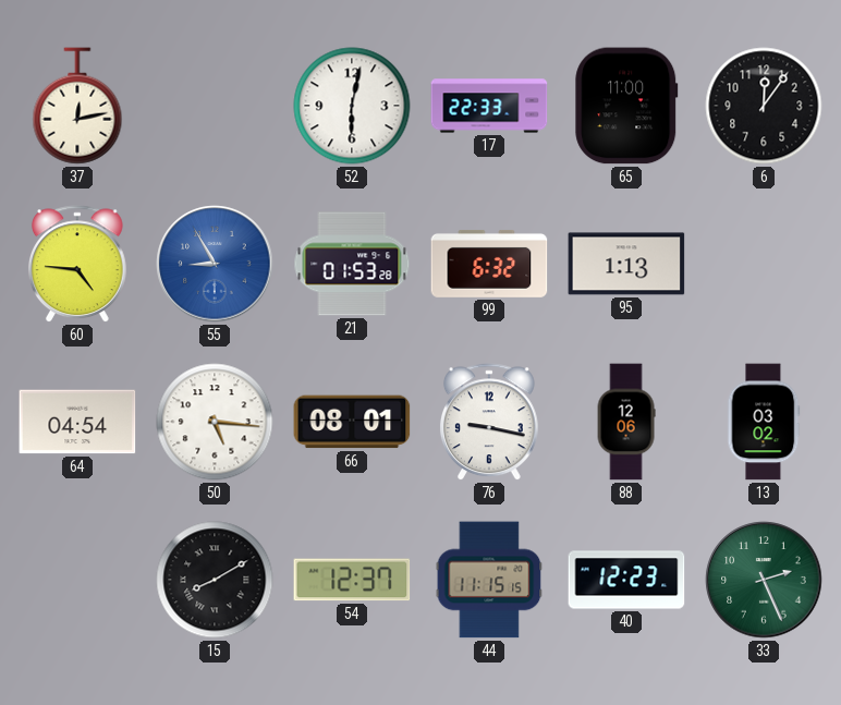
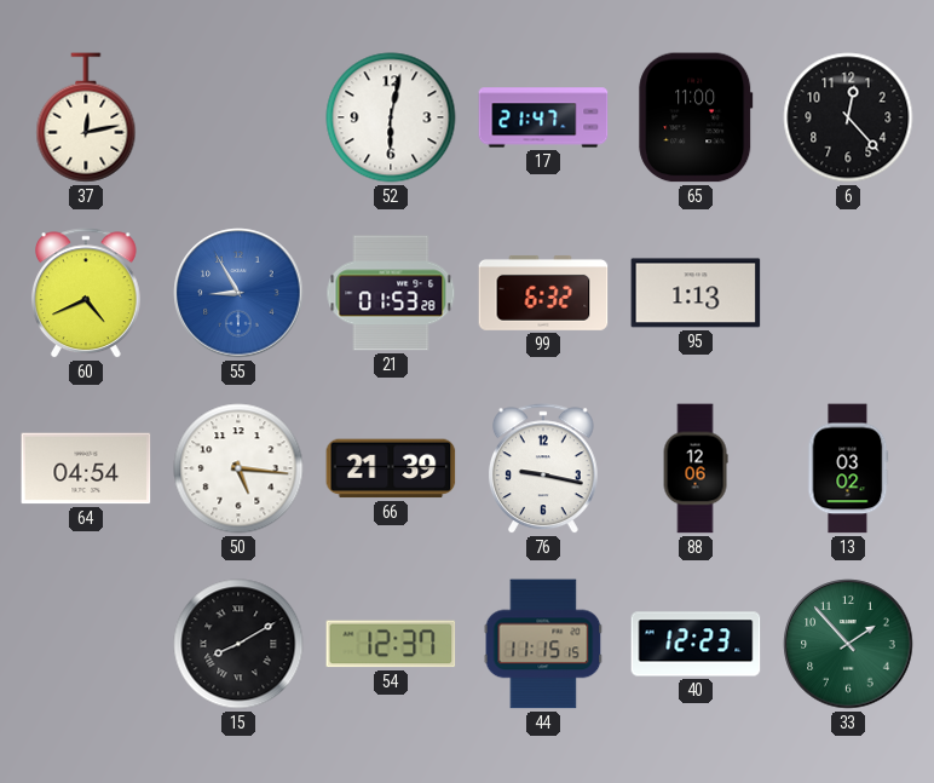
17: 22:33 -> 21:47
6: 12:06 -> 12:23
60: 4:46 -> 4:41
66: 08:01 -> 21:39
33: 2:26 -> 1:53
